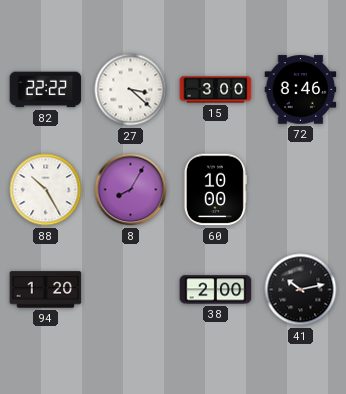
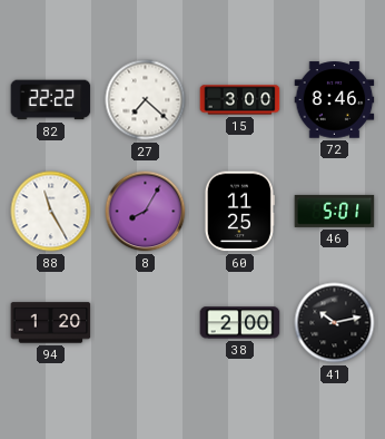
27: 3:22 -> 7:22
88: 10:25 -> 11:25
60: 10:00 -> 11:25
46: none -> 5:01
